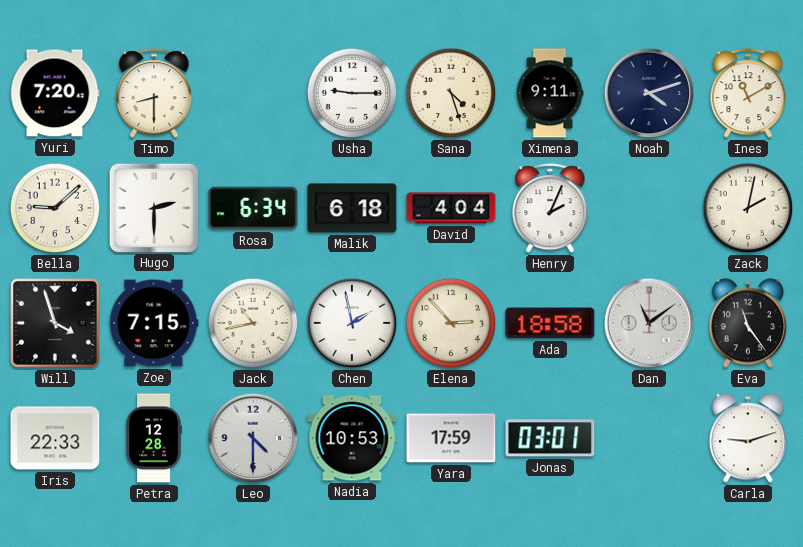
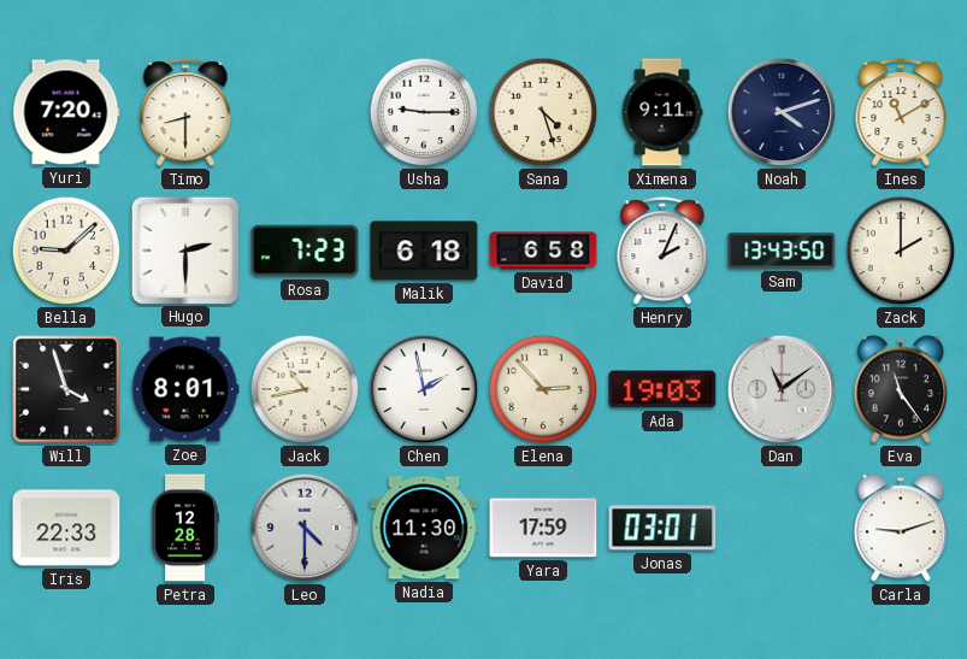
Rosa: 6:34 -> 7:23
David: 4:04 -> 6:58
Sam: none -> 13:43
Zack: 2:02 -> 2:00
Zoe: 7:15 -> 8:01
Ada: 18:58 -> 19:03
Nadia: 10:53 -> 11:30
